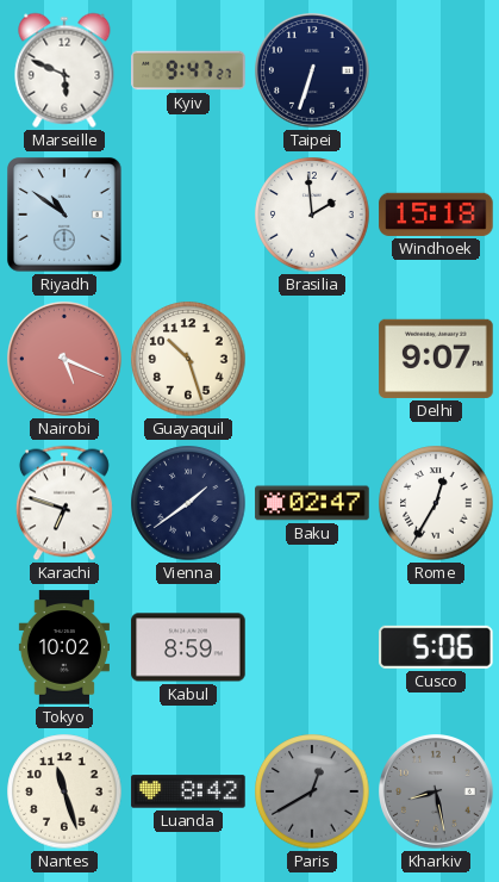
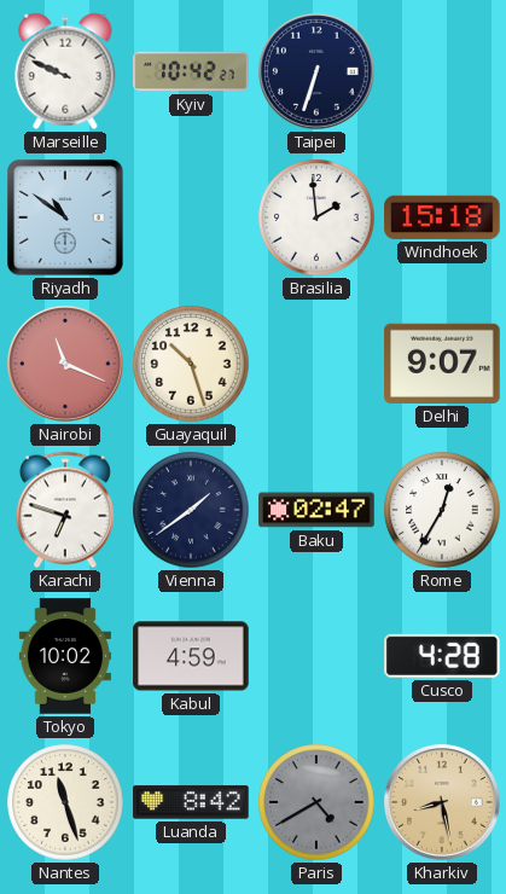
Marseille: 5:49 -> 9:49
Kyiv: 9:47 -> 10:42
Nairobi: 5:19 -> 11:19
Kabul: 8:59 -> 4:59
Cusco: 5:06 -> 4:28
Paris: 12:40 -> 4:40
Kharkiv dial: grey -> champagne
